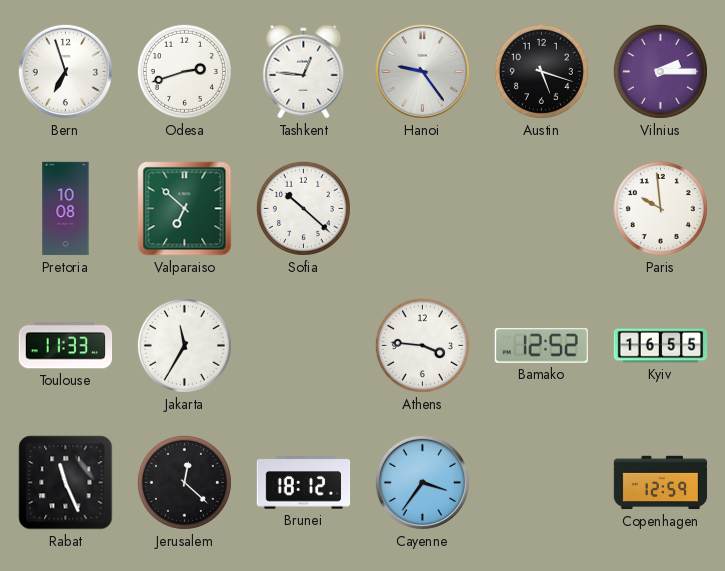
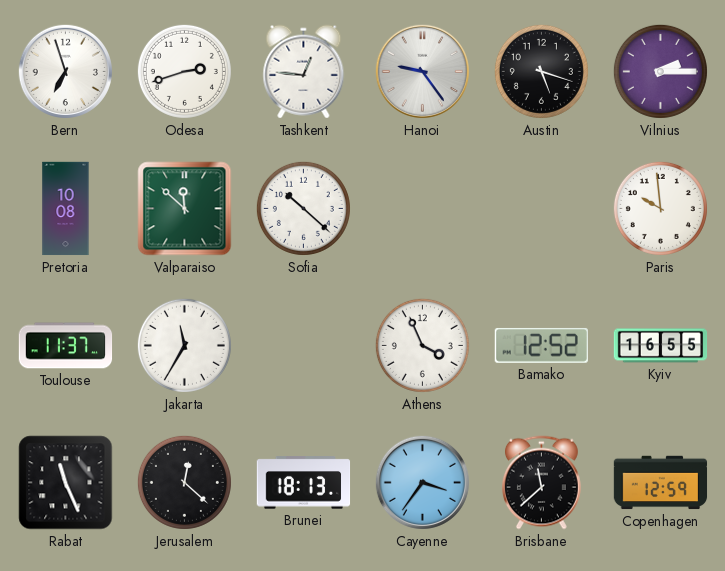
Valparaiso: 6:52 -> 11:52
Toulouse: 11:33 -> 11:37
Athens: 3:46 -> 3:56
Brunei: 18:12 -> 18:13
Brisbane: none -> 11:38
